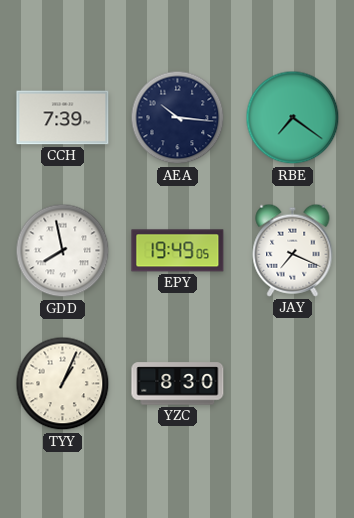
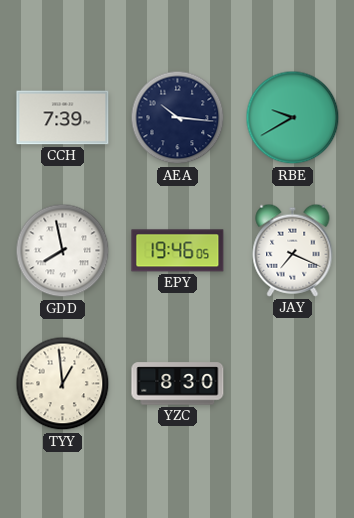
RBE: 7:21 -> 9:40
EPY: 19:49 -> 19:46
TYY: 1:04 -> 12:59
